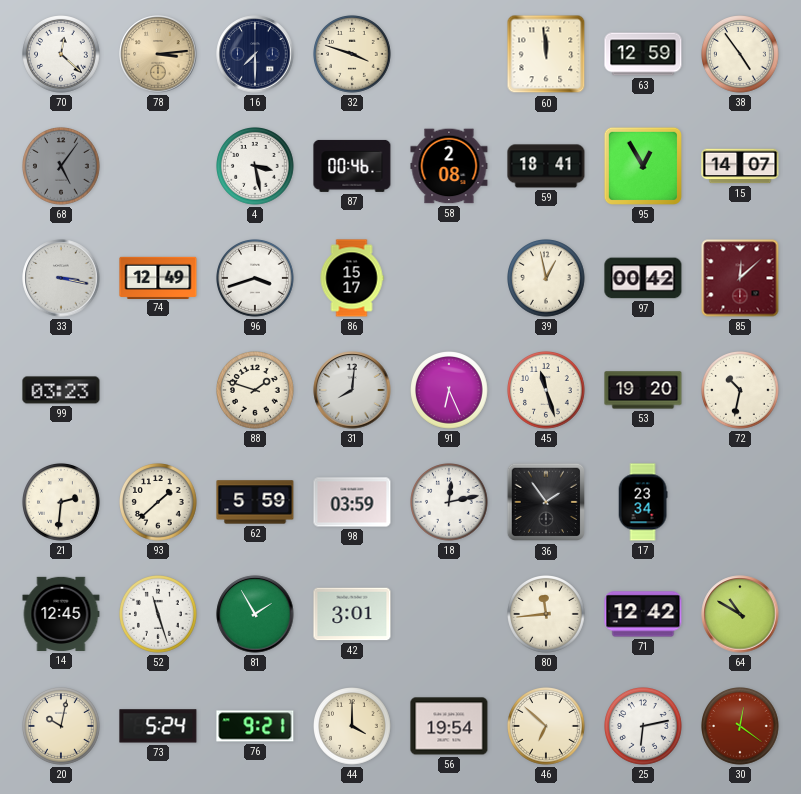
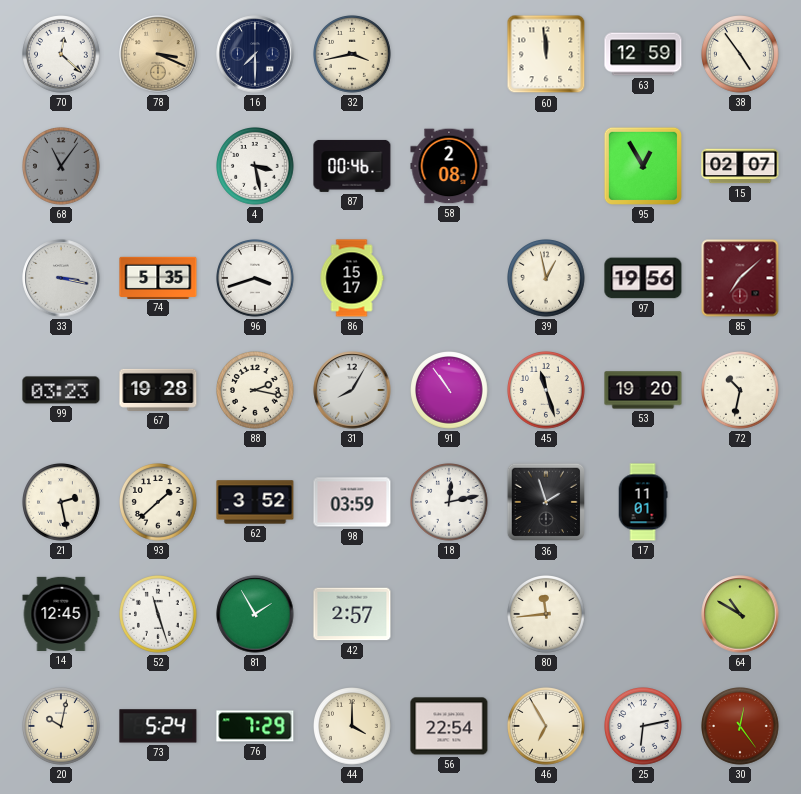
78: 3:14 -> 3:19
32: 3:48 -> 3:43
68: 5:06 -> 11:06
59: 18:41 -> none
15: 14:07 -> 02:07
74: 12:49 -> 5:35
97: 00:42 -> 19:56
85: 12:08 -> 7:08
67: none -> 19:28
88: 1:48 -> 2:17
31: 8:01 -> 8:05
91: 6:26 -> 10:54
21: 2:31 -> 2:28
62: 5:59 -> 3:52
36: 1:54 -> 1:57
17: 23:34 -> 11:01
42: 3:01 -> 2:57
71: 12:42 -> none
76: 9:21 -> 7:29
56: 19:54 -> 22:54
46: 6:52 -> 6:55
30: 12:21 -> 12:24
